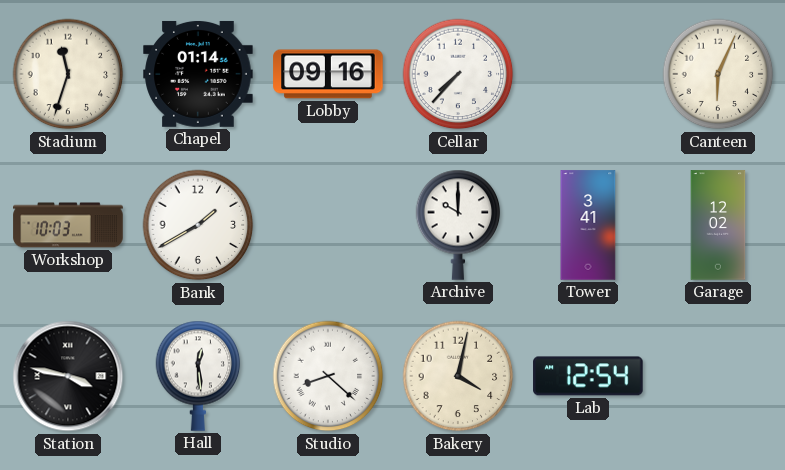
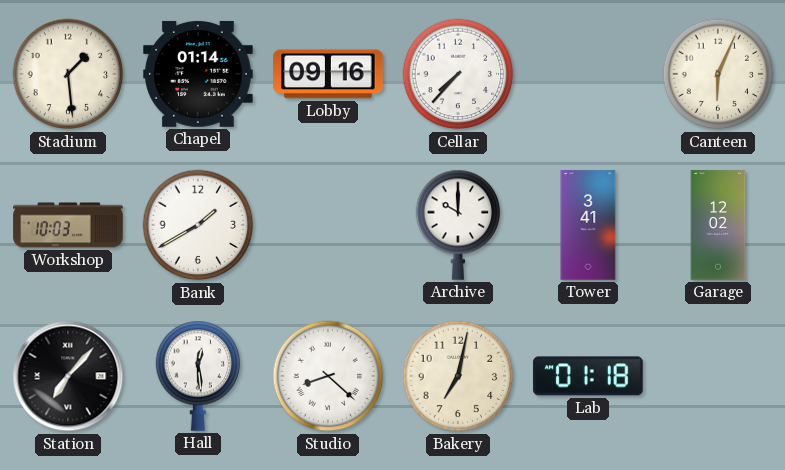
Stadium: 11:33 -> 1:29
Station: 3:47 -> 7:07
Bakery: 4:02 -> 7:02
Lab: 12:54 -> 01:18
